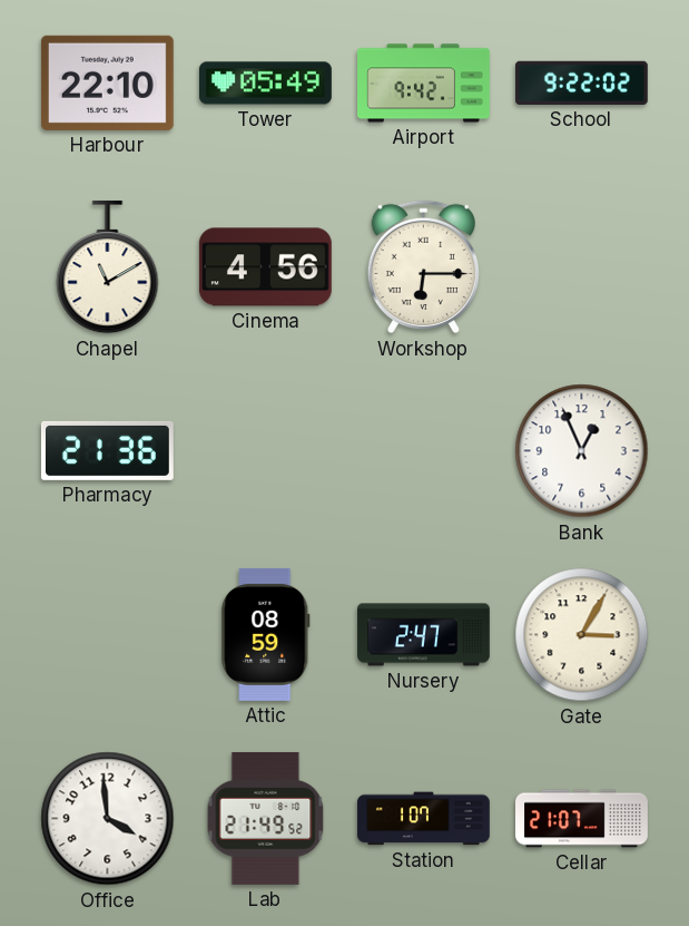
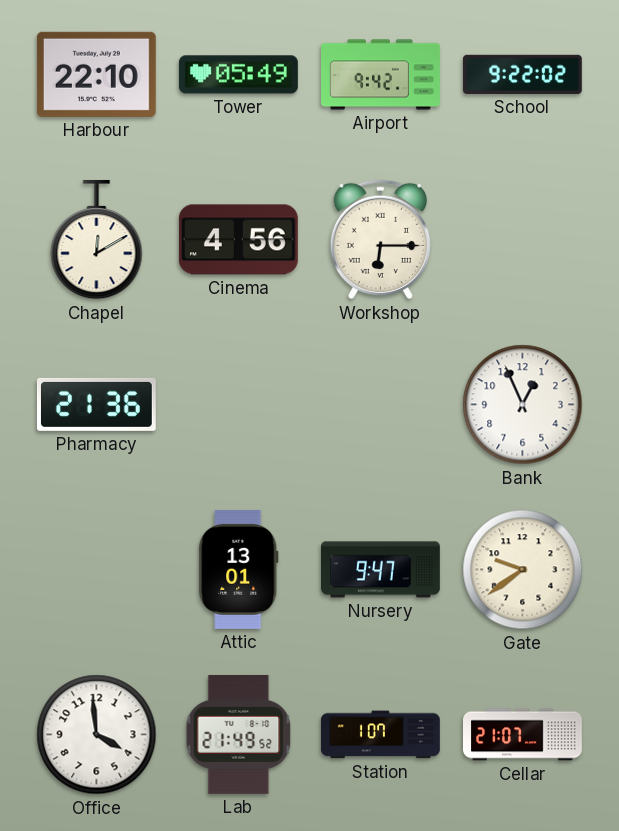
Chapel: 11:10 -> 12:10
Attic: 08:59 -> 13:01
Nursery: 2:47 -> 9:47
Gate: 3:05 -> 9:39
